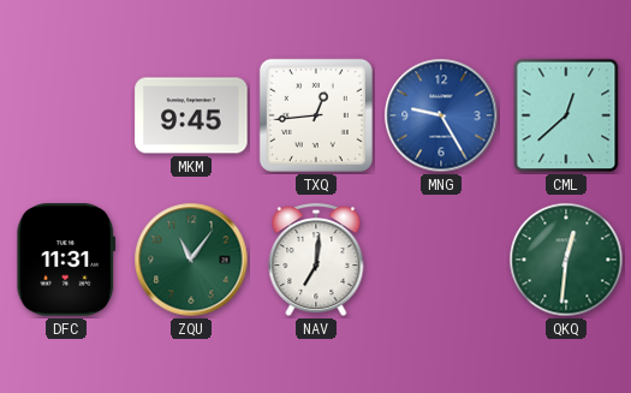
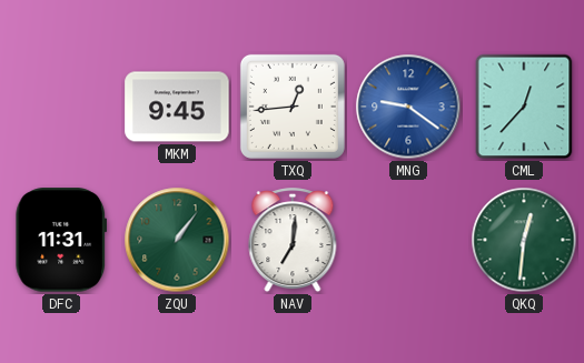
MNG: 9:25 -> 9:21
CML: 12:38 -> 12:37
ZQU: 11:06 -> 1:06
